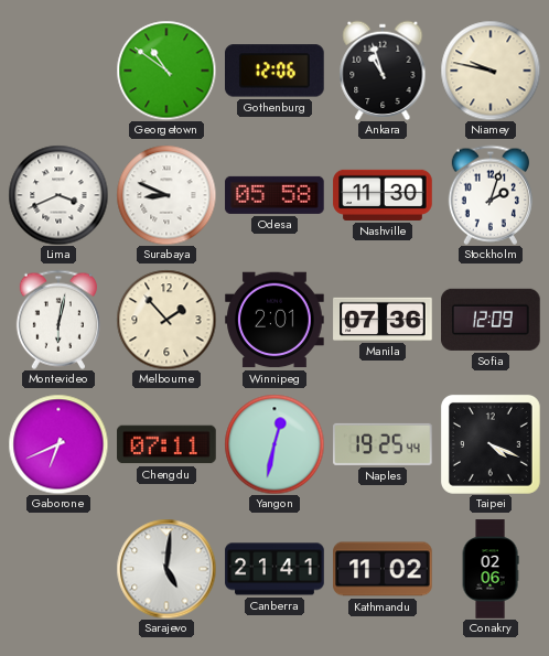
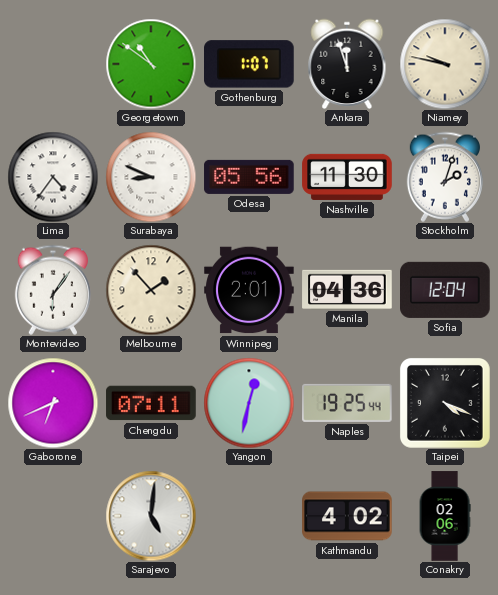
Gothenburg: 12:06 -> 1:07
Ankara: 10:57 -> 11:57
Lima: 3:41 -> 4:36
Odesa: 05:58 -> 05:56
Montevideo: 6:02 -> 6:06
Manila: 07:36 -> 04:36
Sofia: 12:09 -> 12:04
Canberra: 21:41 -> none
Kathmandu: 11:02 -> 4:02
